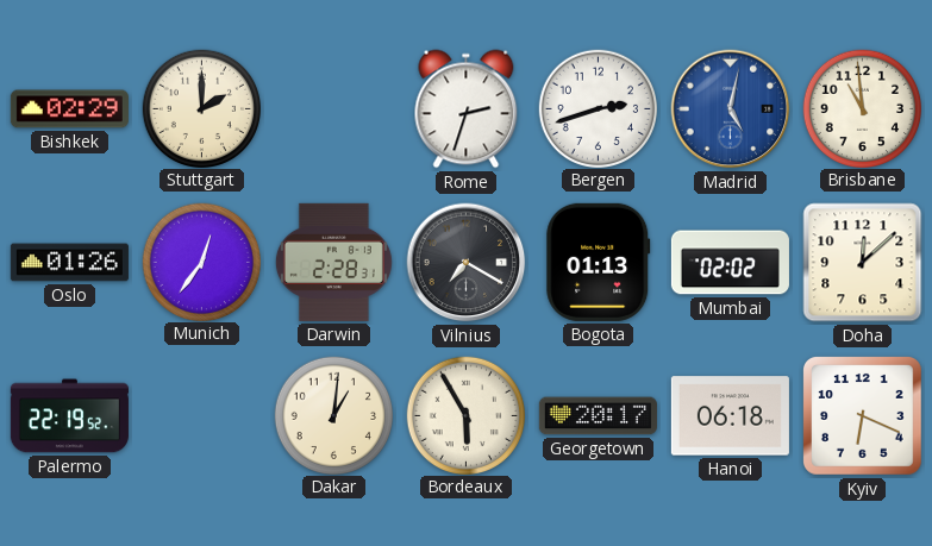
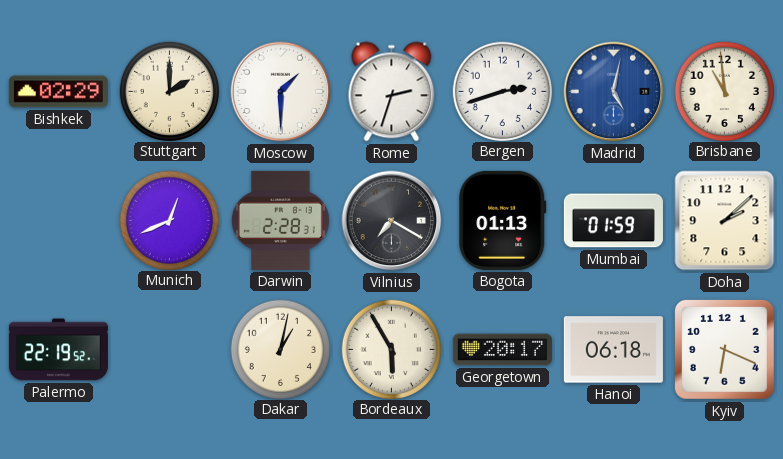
Moscow: none -> 1:30
Oslo: 01:26 -> none
Munich: 12:36 -> 12:41
Mumbai: 02:02 -> 01:59
Doha: 12:08 -> 2:08
Dakar: 1:01 -> 1:02
